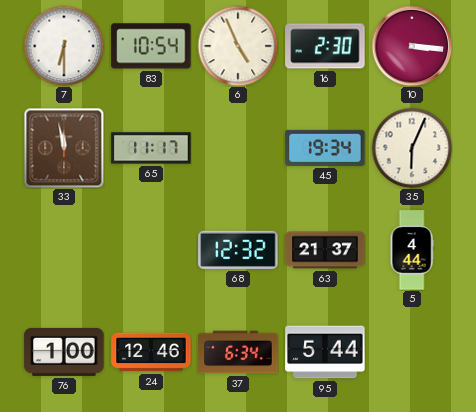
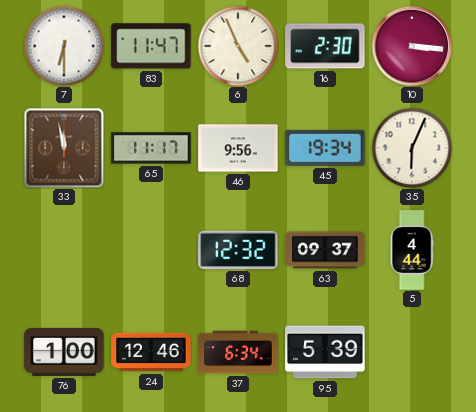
83: 10:54 -> 11:47
46: none -> 9:56
63: 21:37 -> 09:37
95: 5:44 -> 5:39
